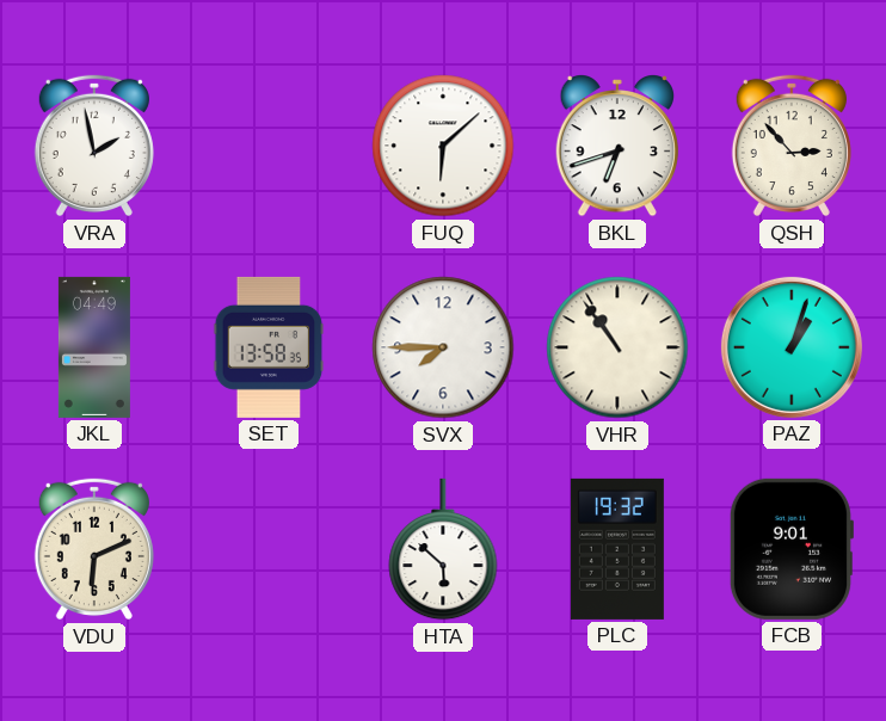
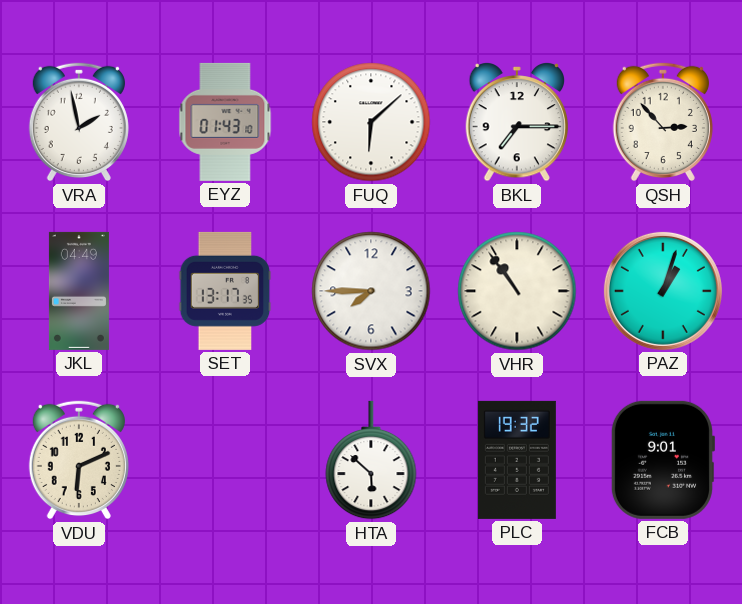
EYZ: none -> 01:43
BKL: 6:42 -> 7:15
SET: 13:58 -> 13:17
